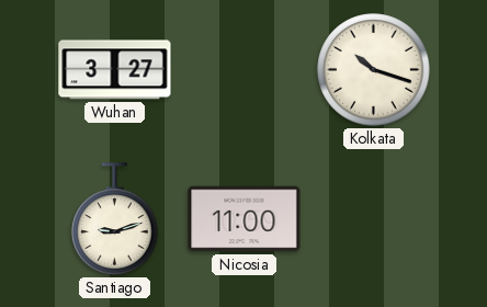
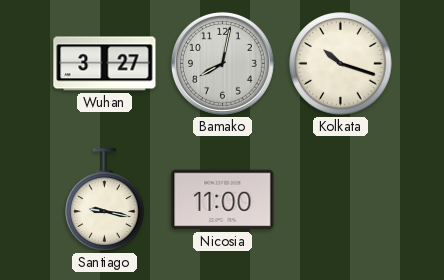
Bamako: none -> 8:02
Santiago: 9:12 -> 9:17
